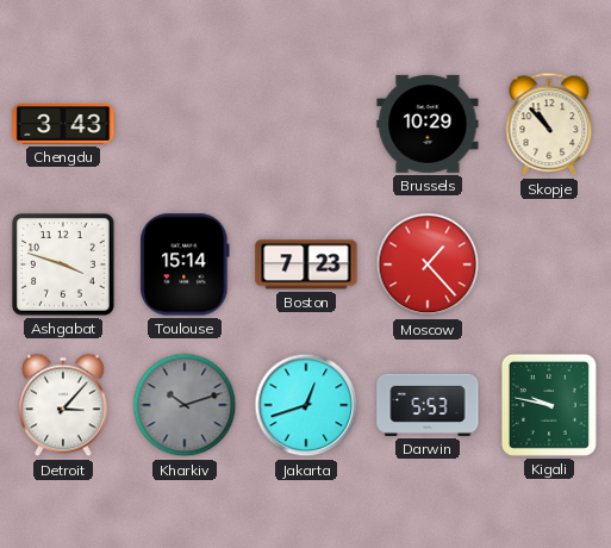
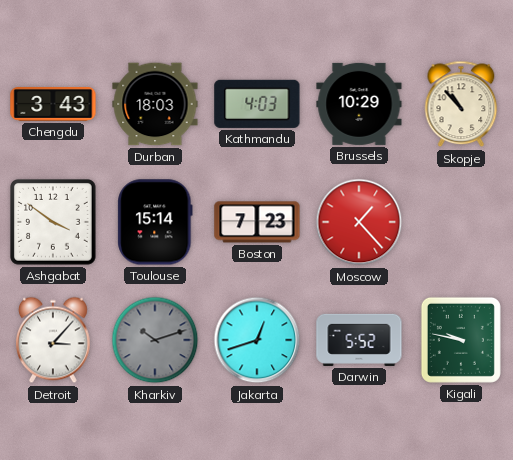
Durban: none -> 18:03
Kathmandu: none -> 4:03
Ashgabat: 3:48 -> 3:51
Darwin: 5:53 -> 5:52
